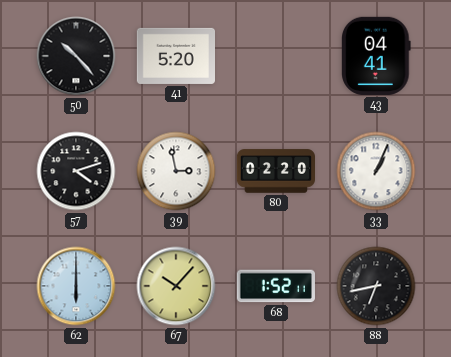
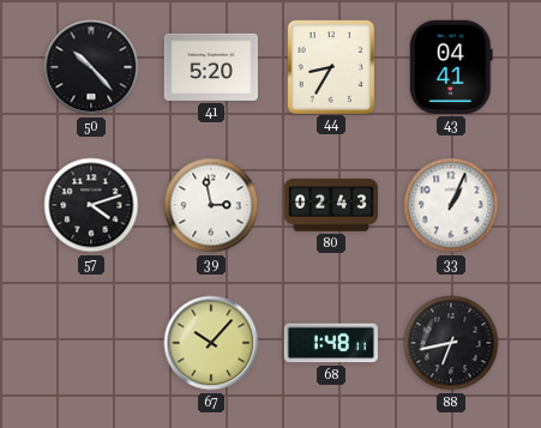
44: none -> 8:35
80: 02:20 -> 02:43
62: 6:00 -> none
68: 1:52 -> 1:48
